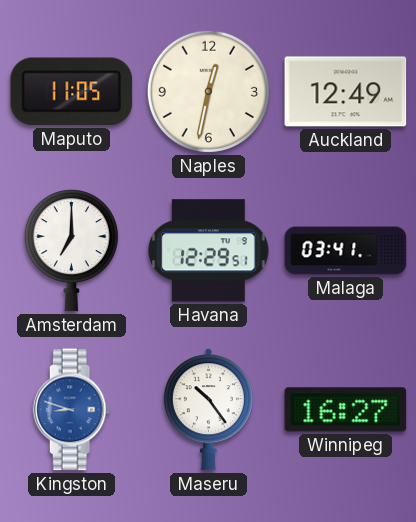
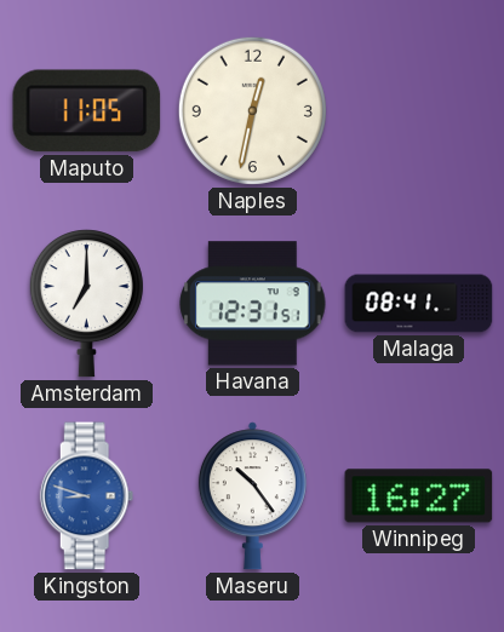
Auckland: 12:49 -> none
Havana: 12:29 -> 12:31
Malaga: 03:41 -> 08:41
